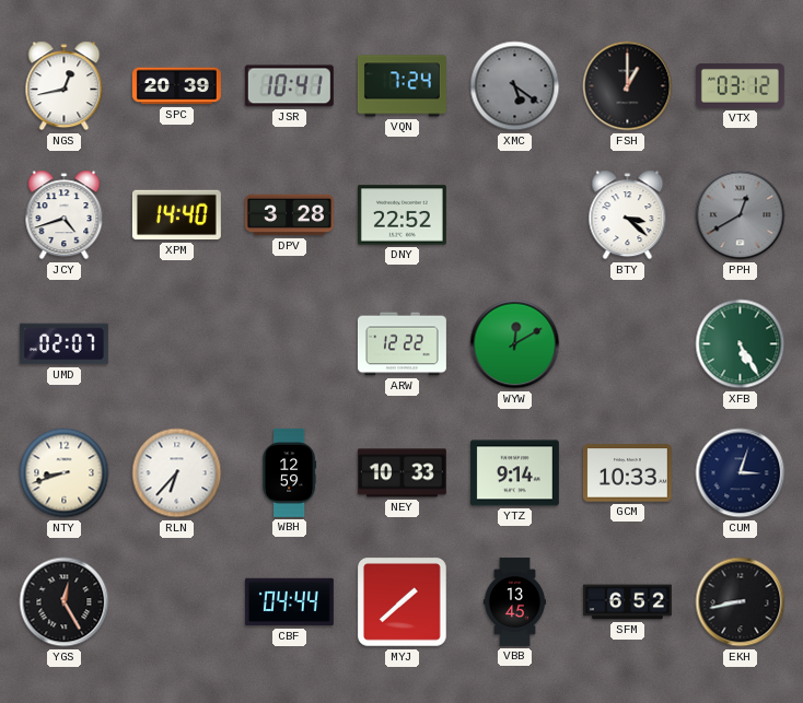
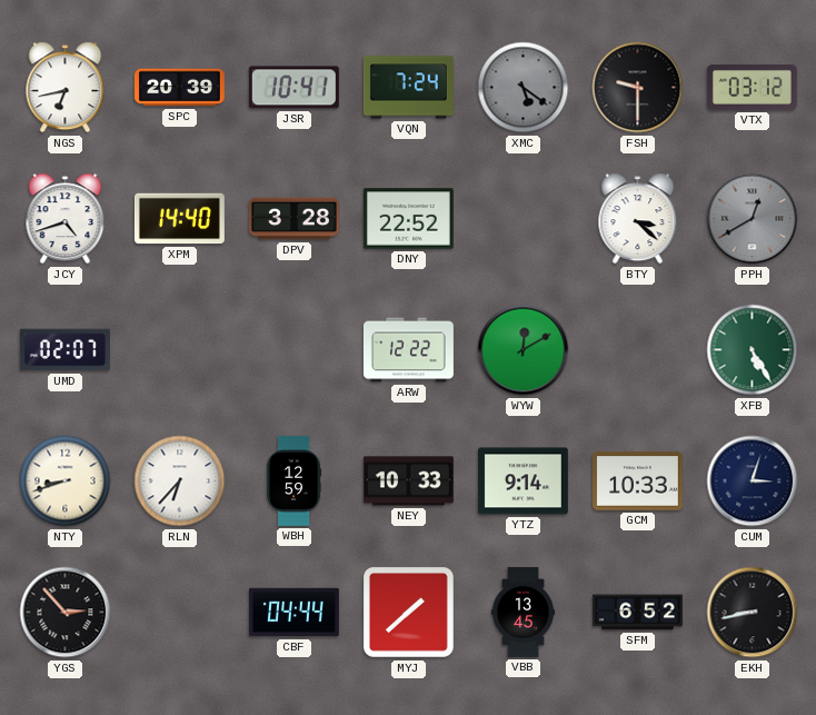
NGS: 12:43 -> 6:43
FSH: 1:00 -> 9:30
YGS: 12:25 -> 2:53
